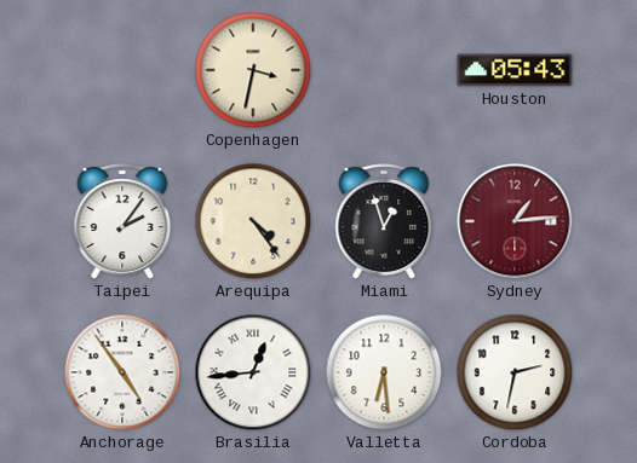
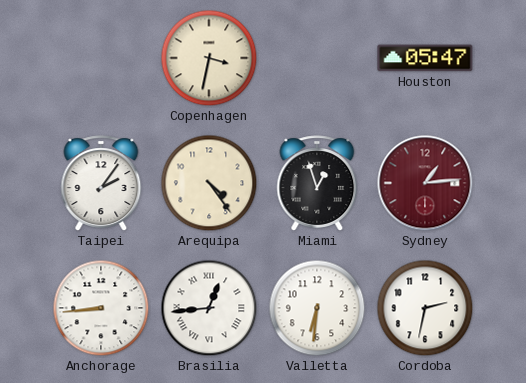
Houston: 05:43 -> 05:47
Anchorage: 4:54 -> 8:44
Valletta: 6:29 -> 6:31
